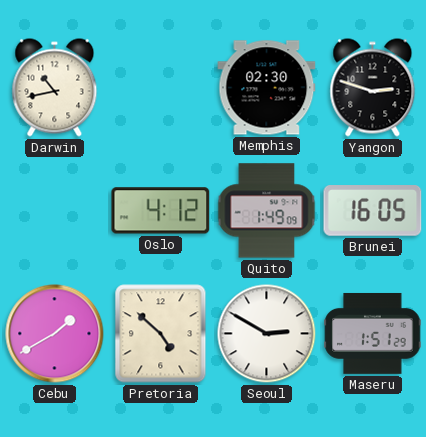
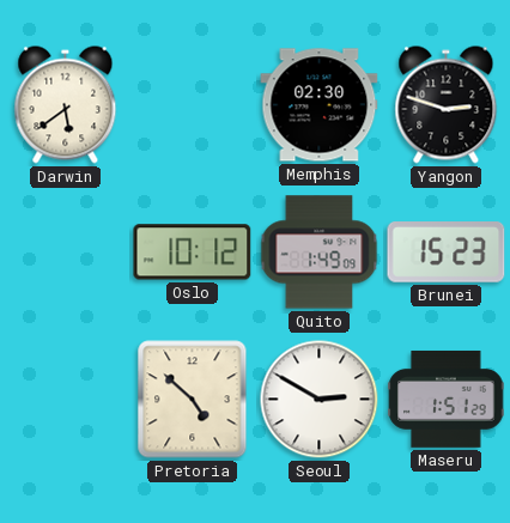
Darwin: 10:43 -> 5:39
Oslo: 4:12 -> 10:12
Brunei: 16:05 -> 15:23
Cebu: 1:40 -> none
